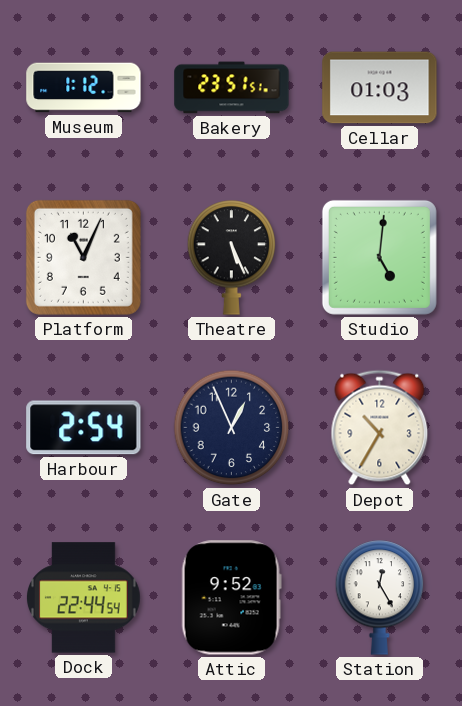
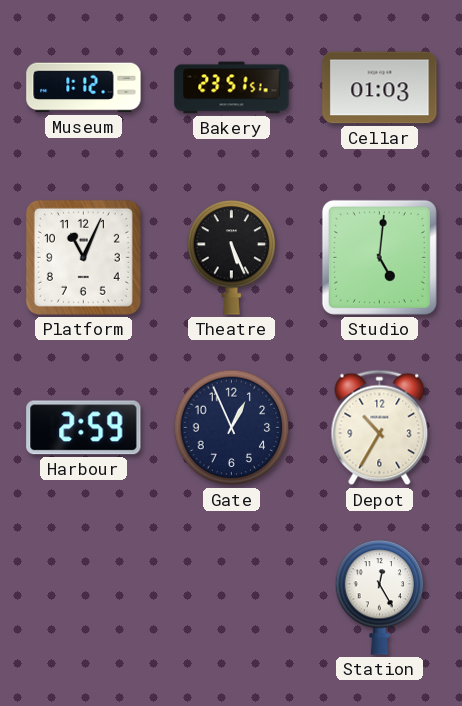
Harbour: 2:54 -> 2:59
Dock: 22:44 -> none
Attic: 9:52 -> none
